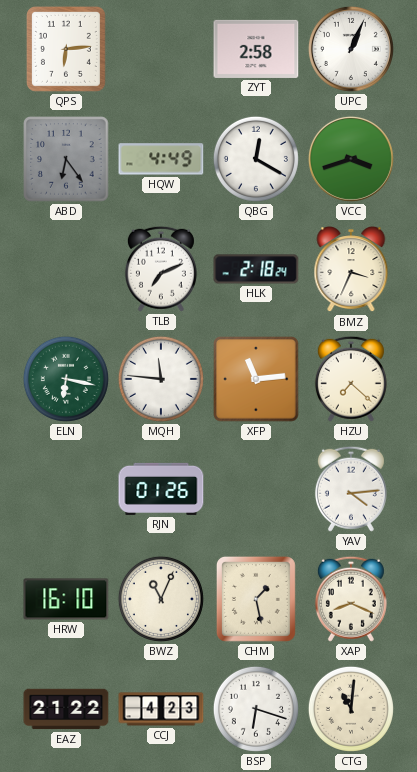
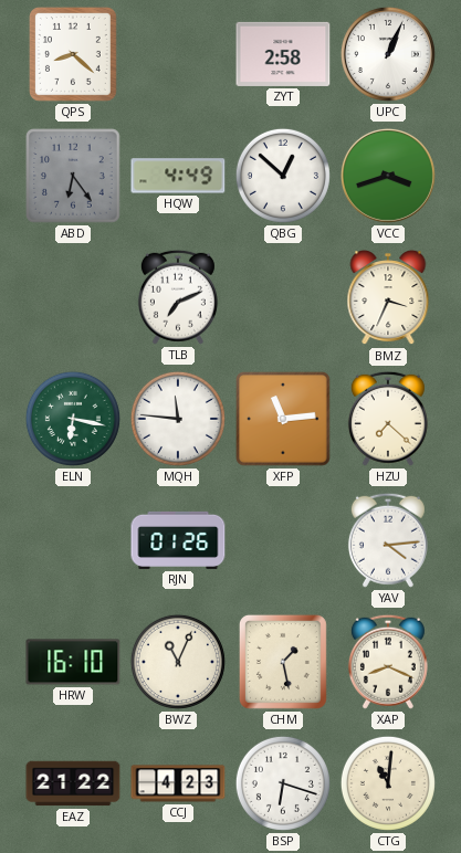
QPS: 6:14 -> 8:22
QBG: 12:20 -> 12:52
HLK: 2:18 -> none
